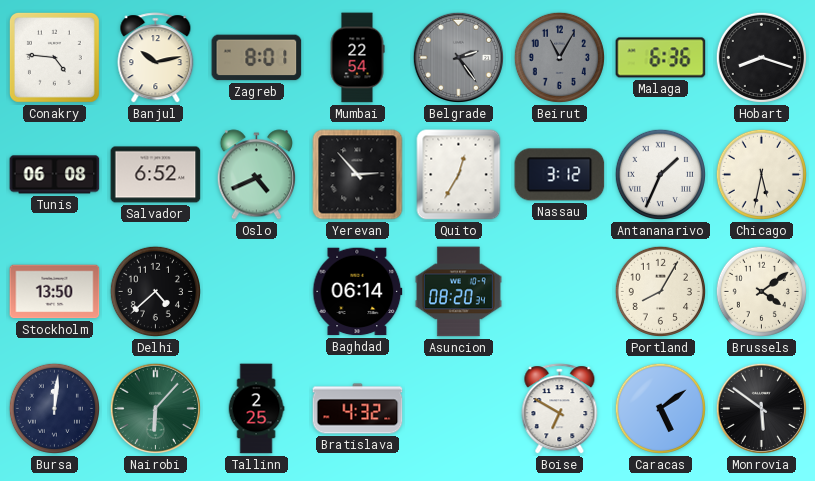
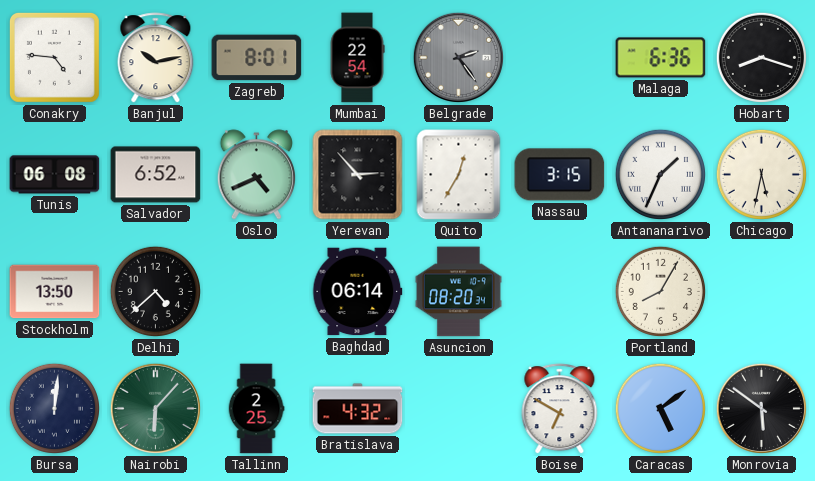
Beirut: 11:05 -> none
Nassau: 3:12 -> 3:15
Brussels: 4:09 -> none
